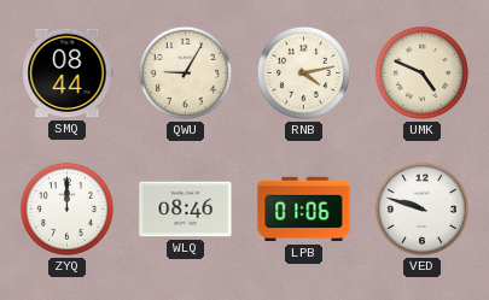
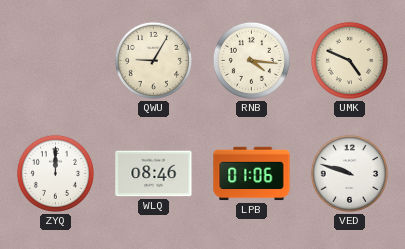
SMQ: 08:44 -> none
RNB: 4:13 -> 4:16
